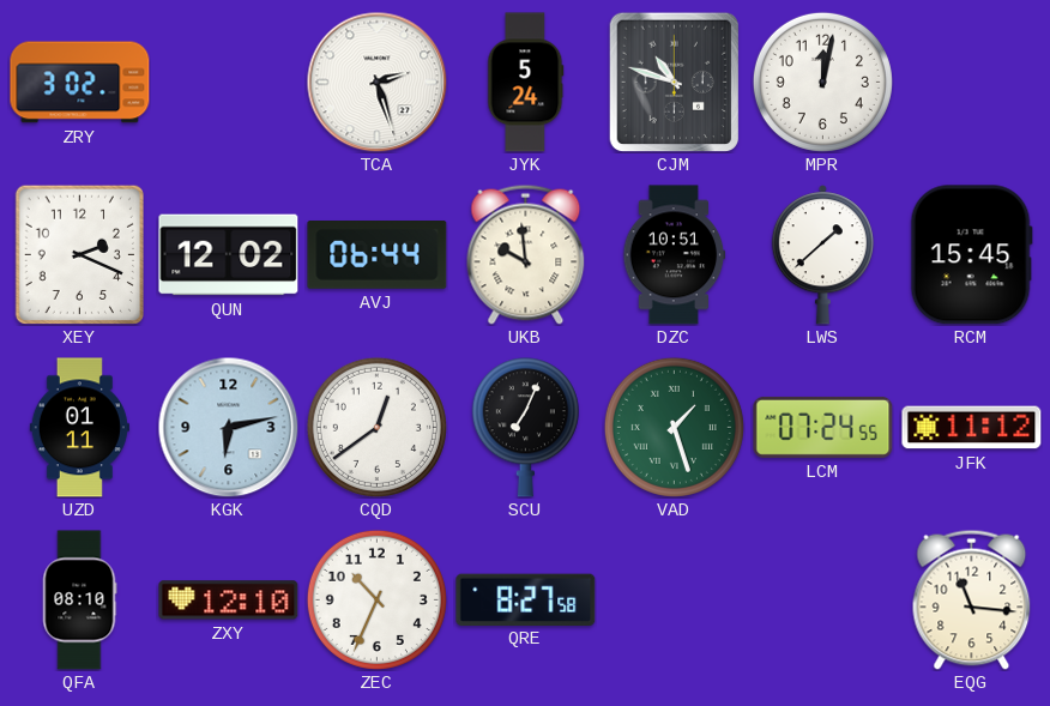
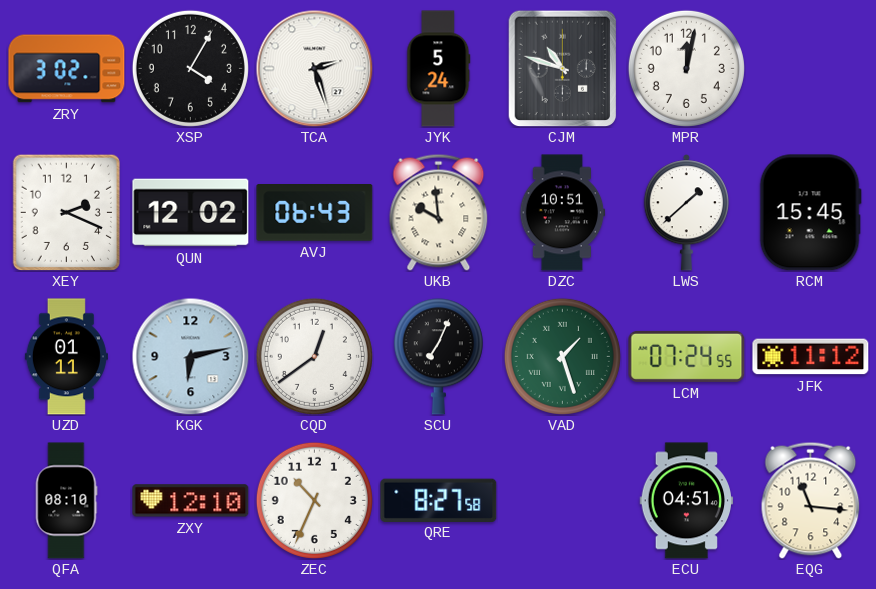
XSP: none -> 4:05
AVJ: 06:44 -> 06:43
ECU: none -> 04:51
